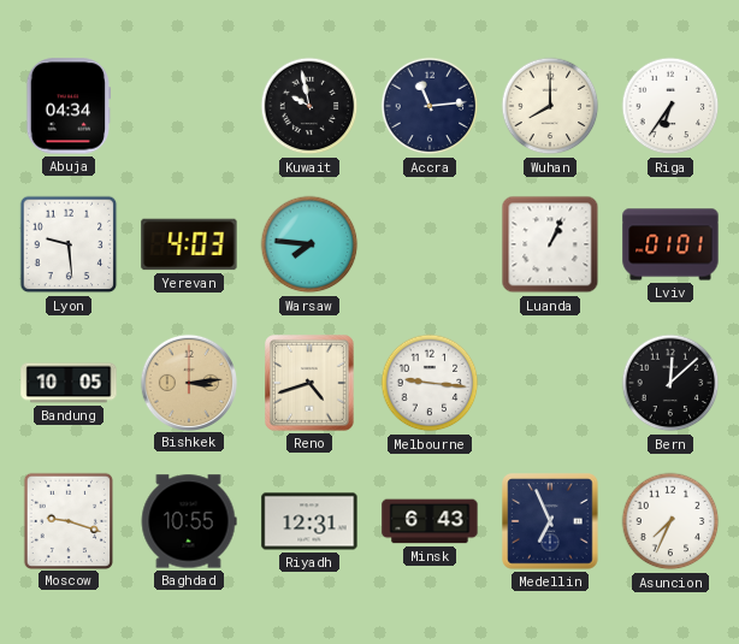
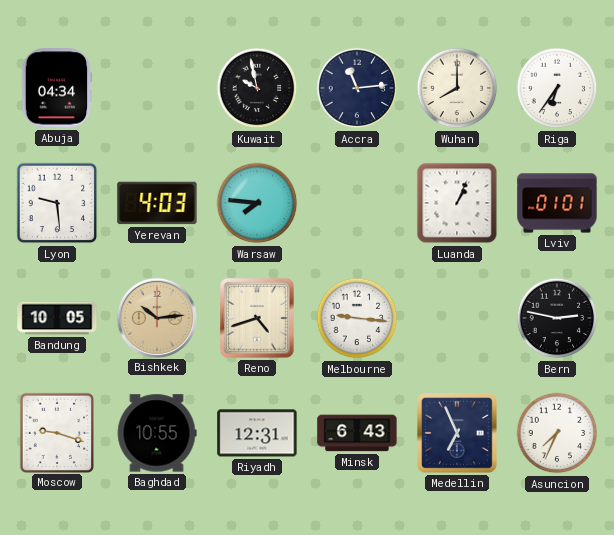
Bishkek: 3:14 -> 10:14
Bern: 12:08 -> 2:47
